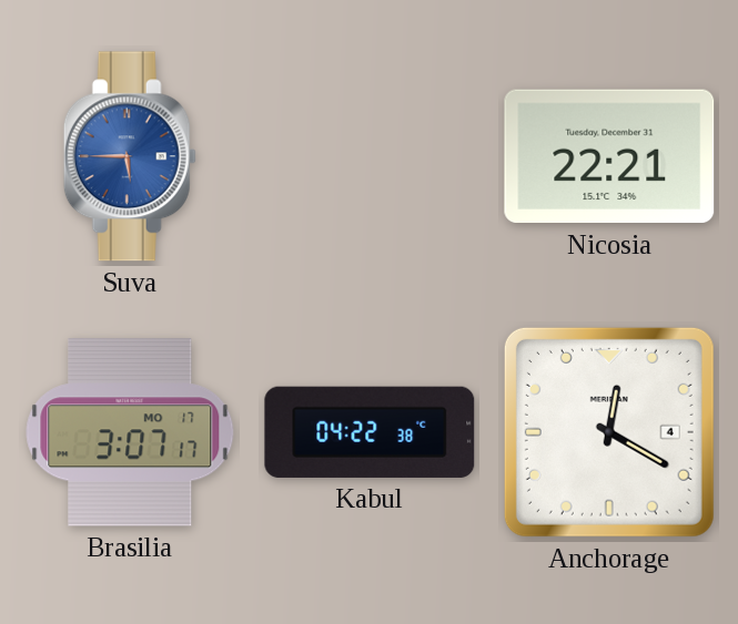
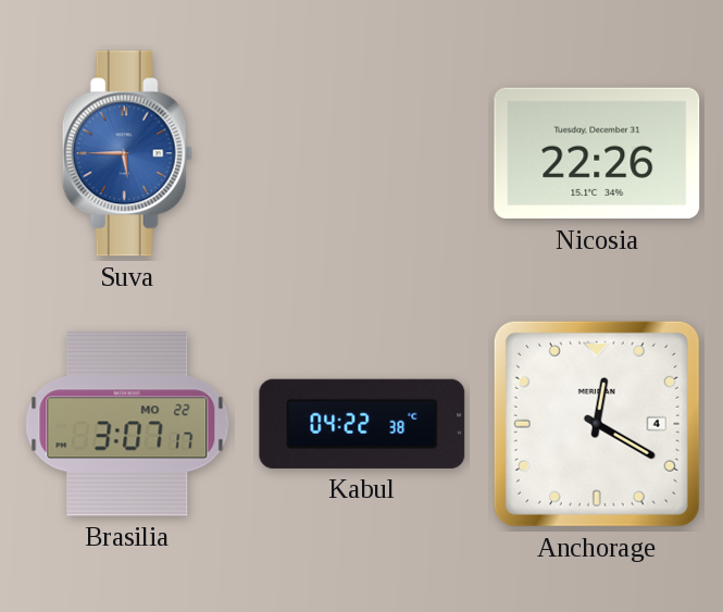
Nicosia: 22:21 -> 22:26
Brasilia date: MO 17 -> MO 22
